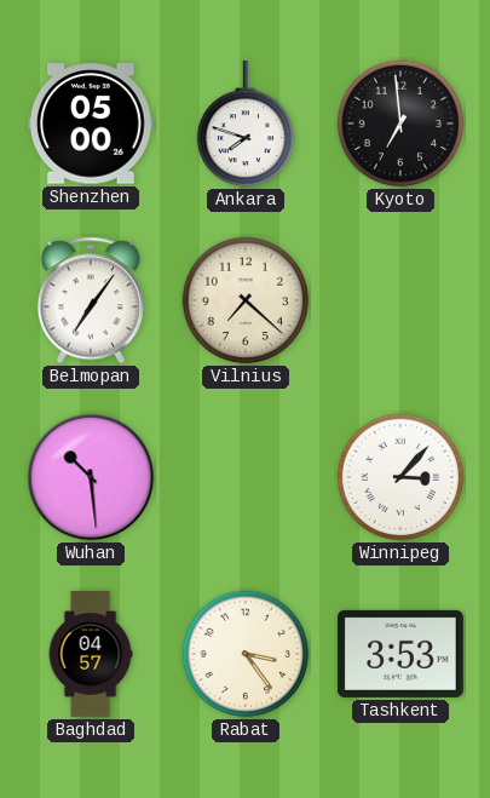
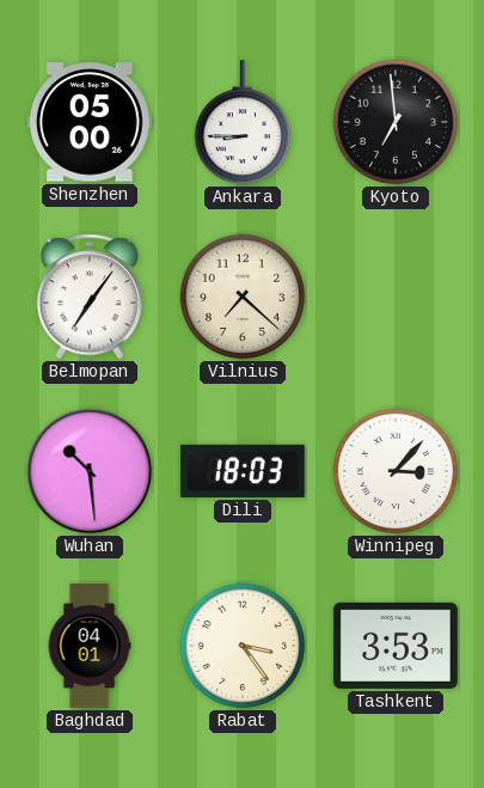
Ankara: 7:48 -> 8:45
Dili: none -> 18:03
Baghdad: 04:57 -> 04:01
